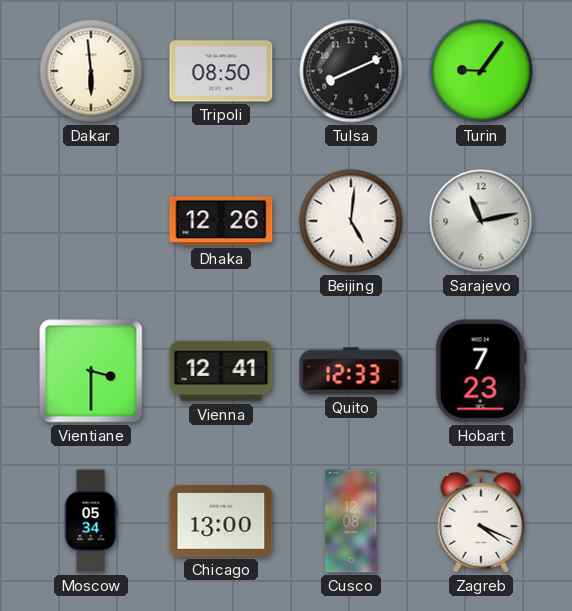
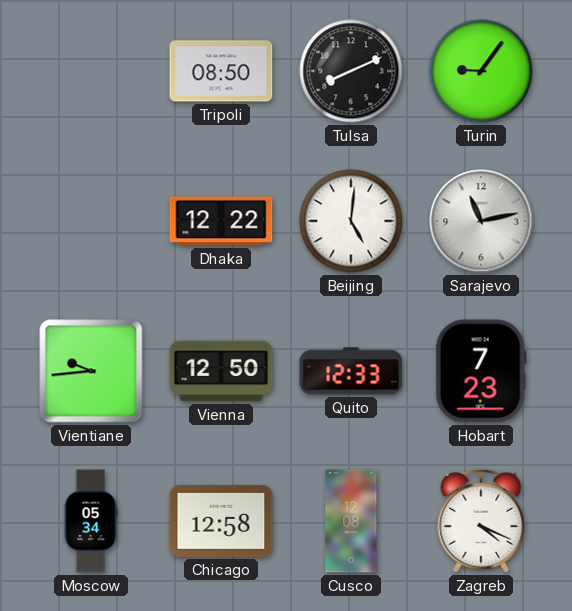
Dakar: 5:59 -> none
Dhaka: 12:26 -> 12:22
Vientiane: 3:30 -> 9:44
Vienna: 12:41 -> 12:50
Chicago: 13:00 -> 12:58
